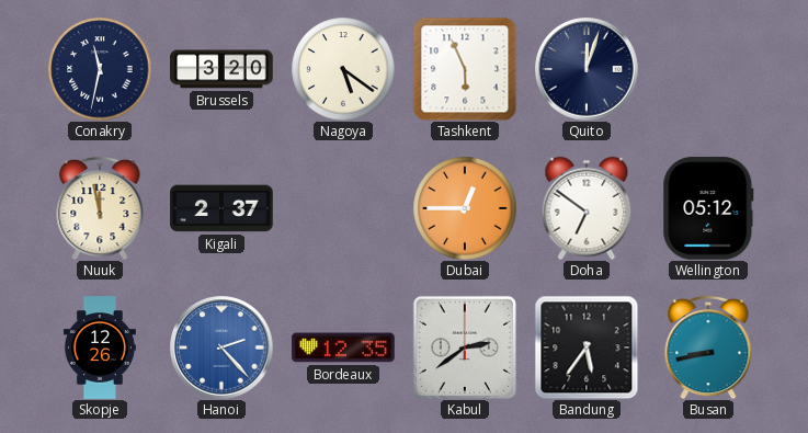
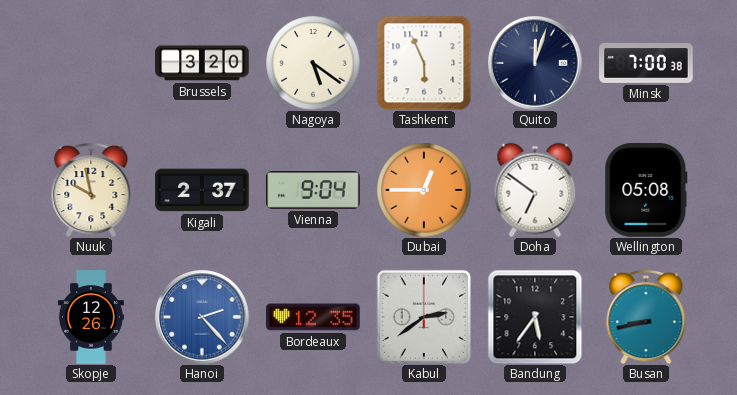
Conakry: 11:32 -> none
Minsk: none -> 7:00
Nuuk: 11:58 -> 9:58
Vienna: none -> 9:04
Wellington: 05:12 -> 05:08
